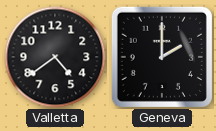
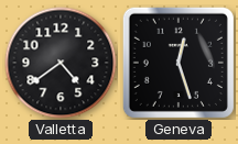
Geneva: 2:00 -> 12:27
